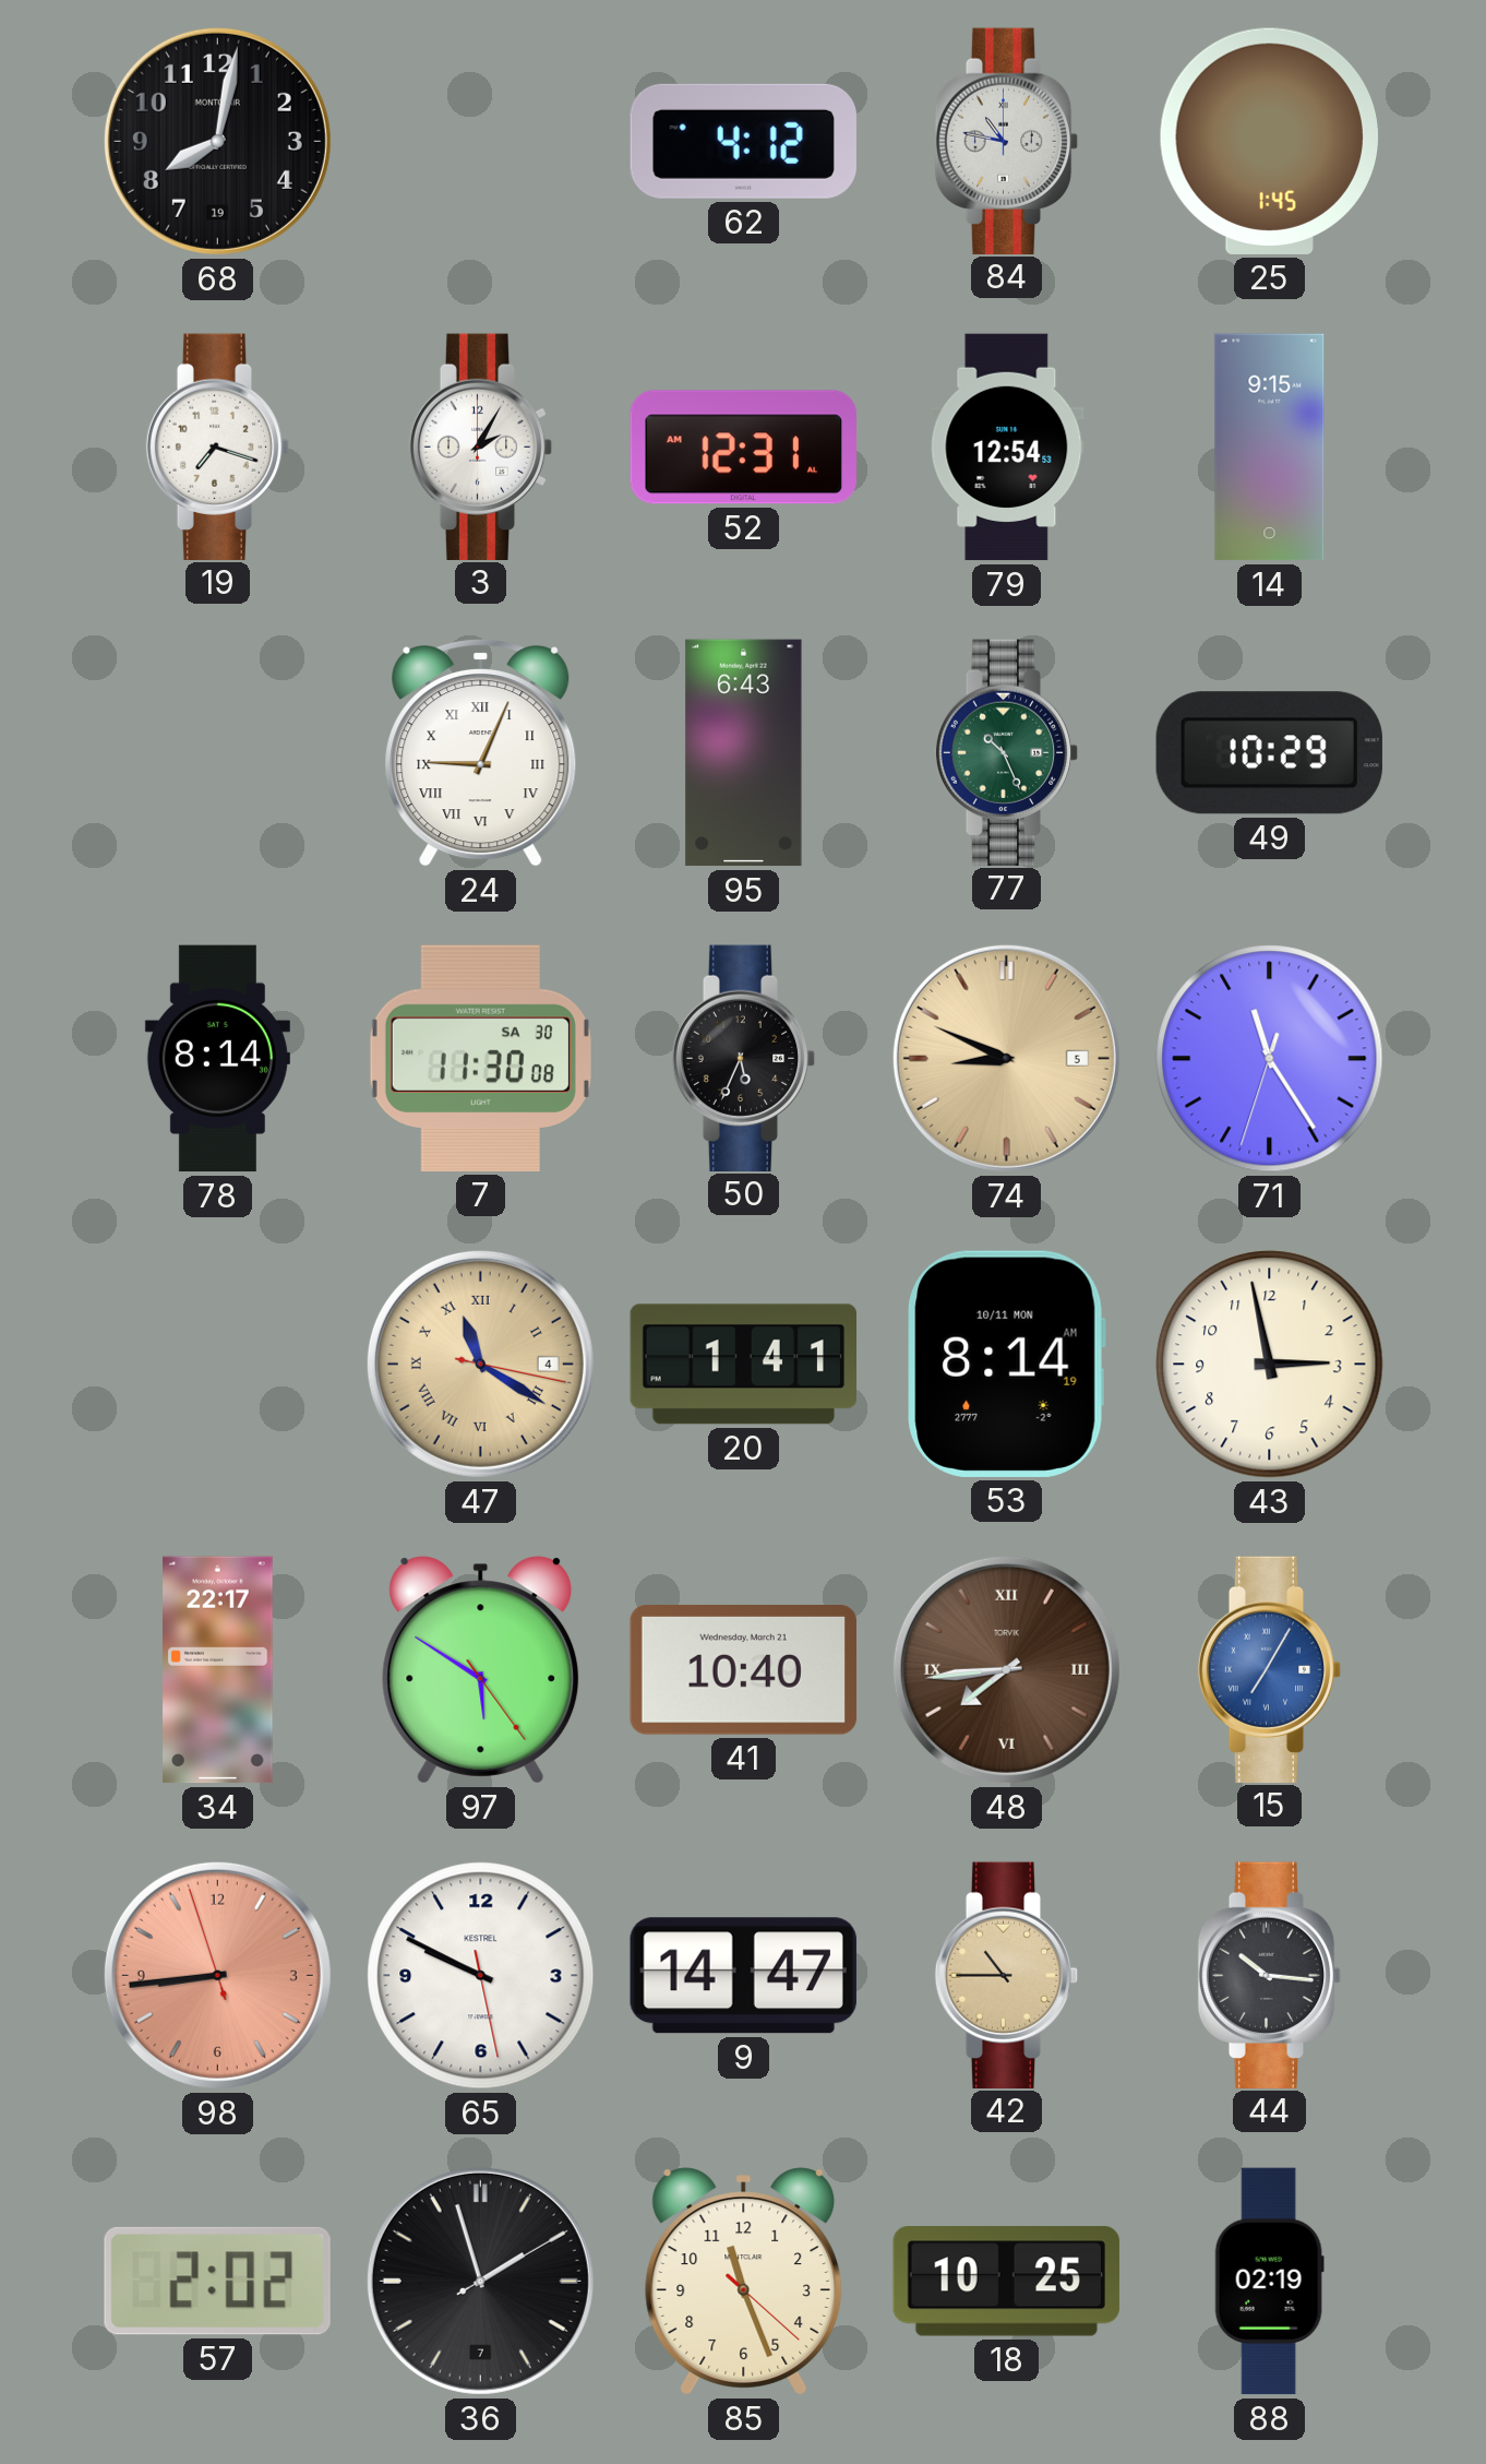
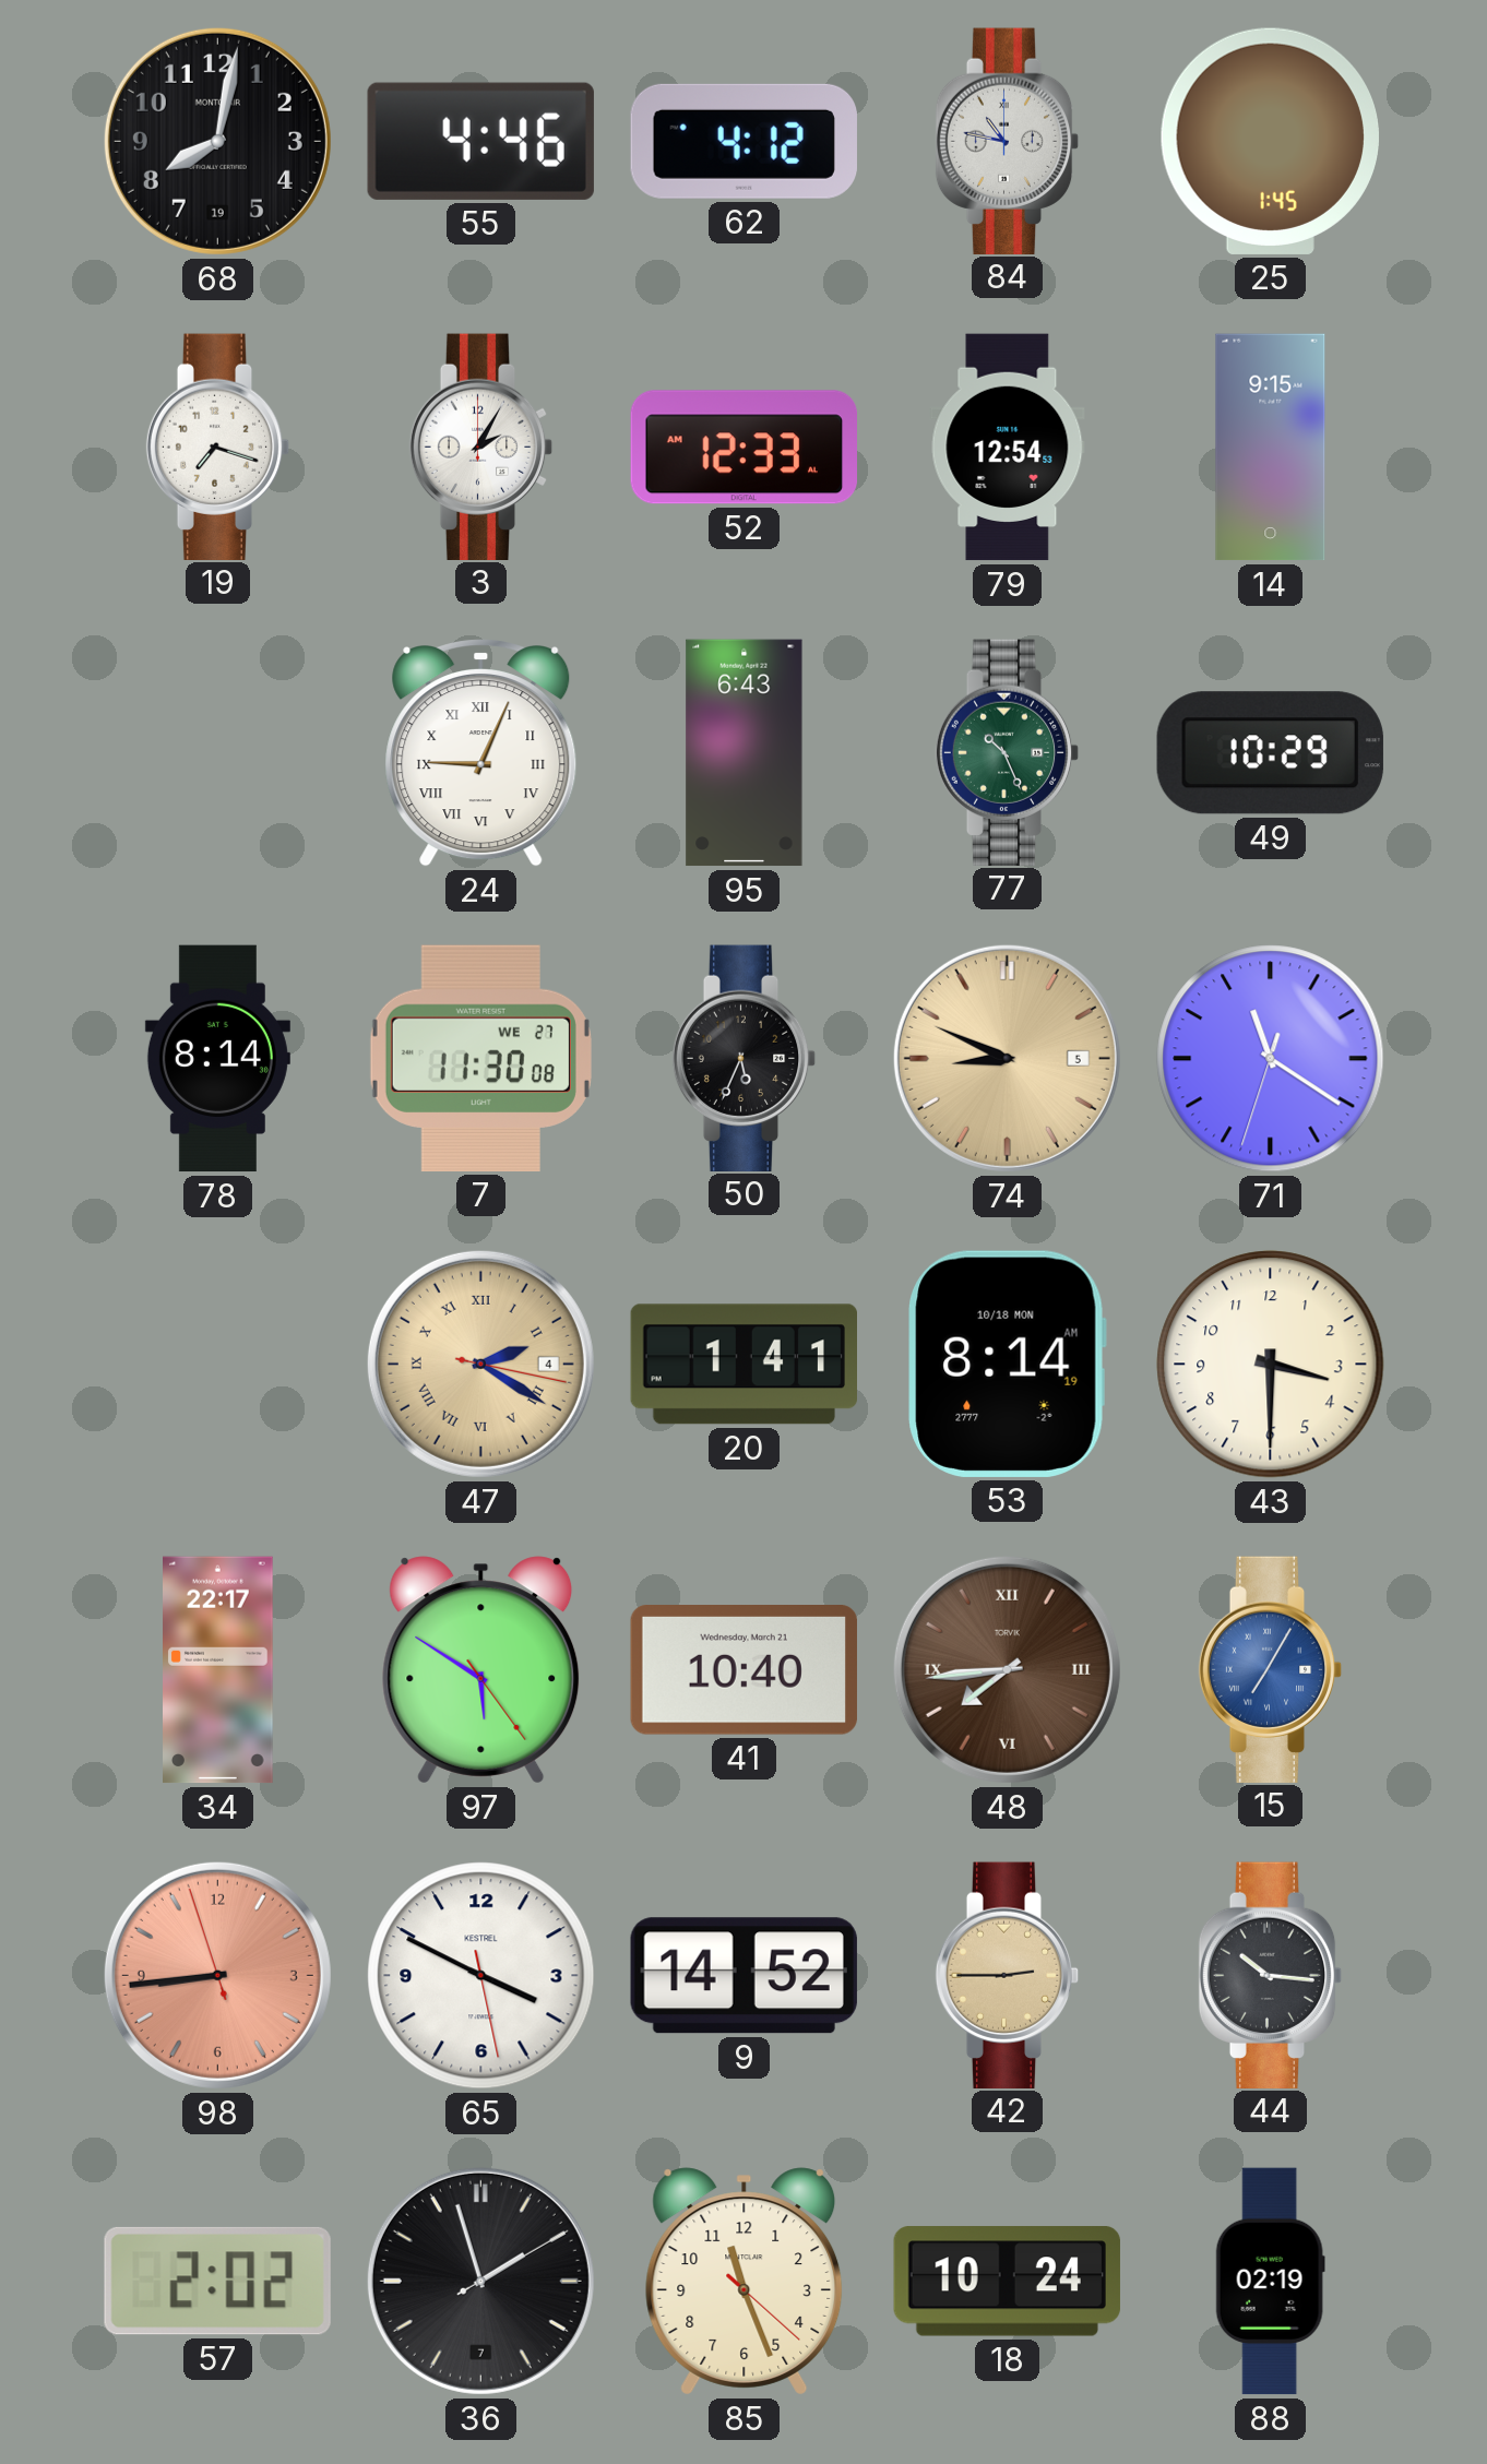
55: none -> 4:46
52: 12:31 -> 12:33
7 date: SA 30 -> WE 27
71: 11:24 -> 11:20
47: 11:20 -> 2:20
53 date: 10/11 MON -> 10/18 MON
43: 2:58 -> 3:30
65: 9:49 -> 3:49
9: 14:47 -> 14:52
42: 10:45 -> 2:45
18: 10:25 -> 10:24
